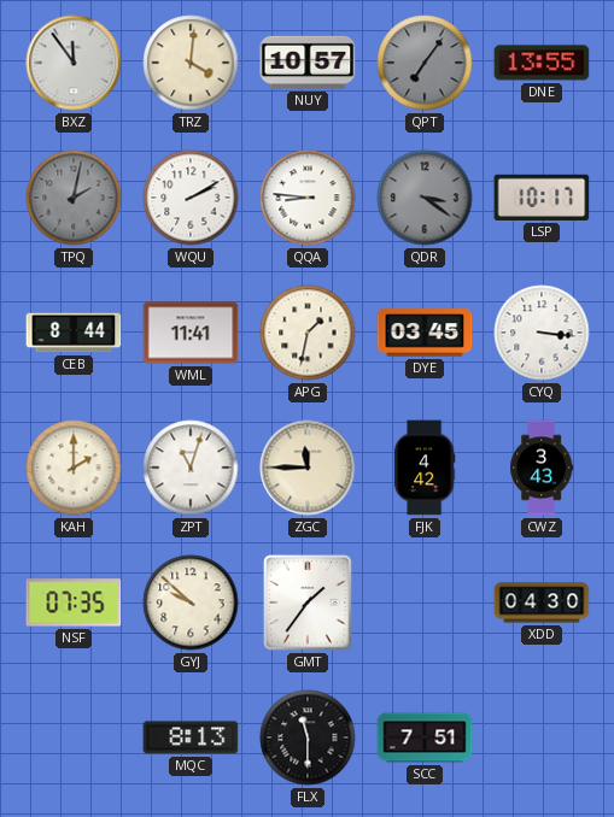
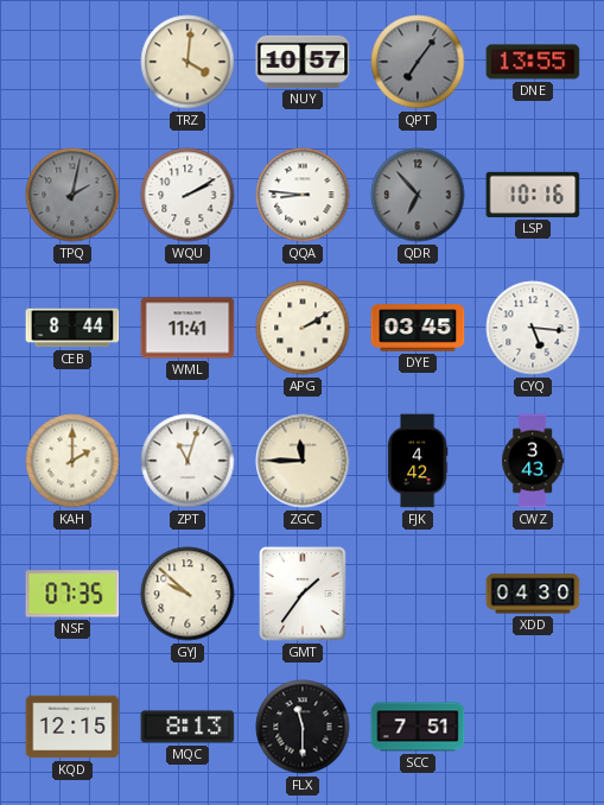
BXZ: 11:54 -> none
QDR: 3:21 -> 6:53
LSP: 10:17 -> 10:16
APG: 1:32 -> 2:10
CYQ: 3:16 -> 5:16
KQD: none -> 12:15
